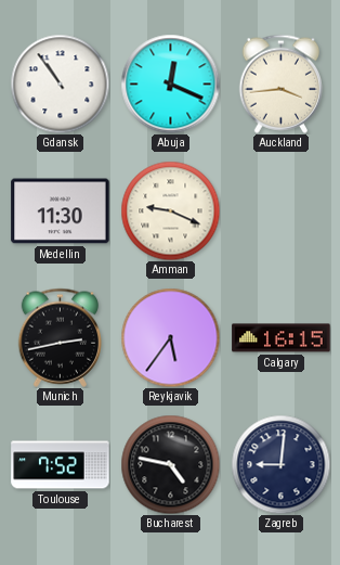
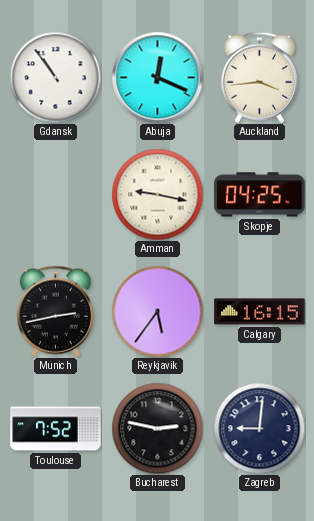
Medellin: 11:30 -> none
Amman: 9:19 -> 9:17
Skopje: none -> 04:25
Bucharest: 4:47 -> 2:47
